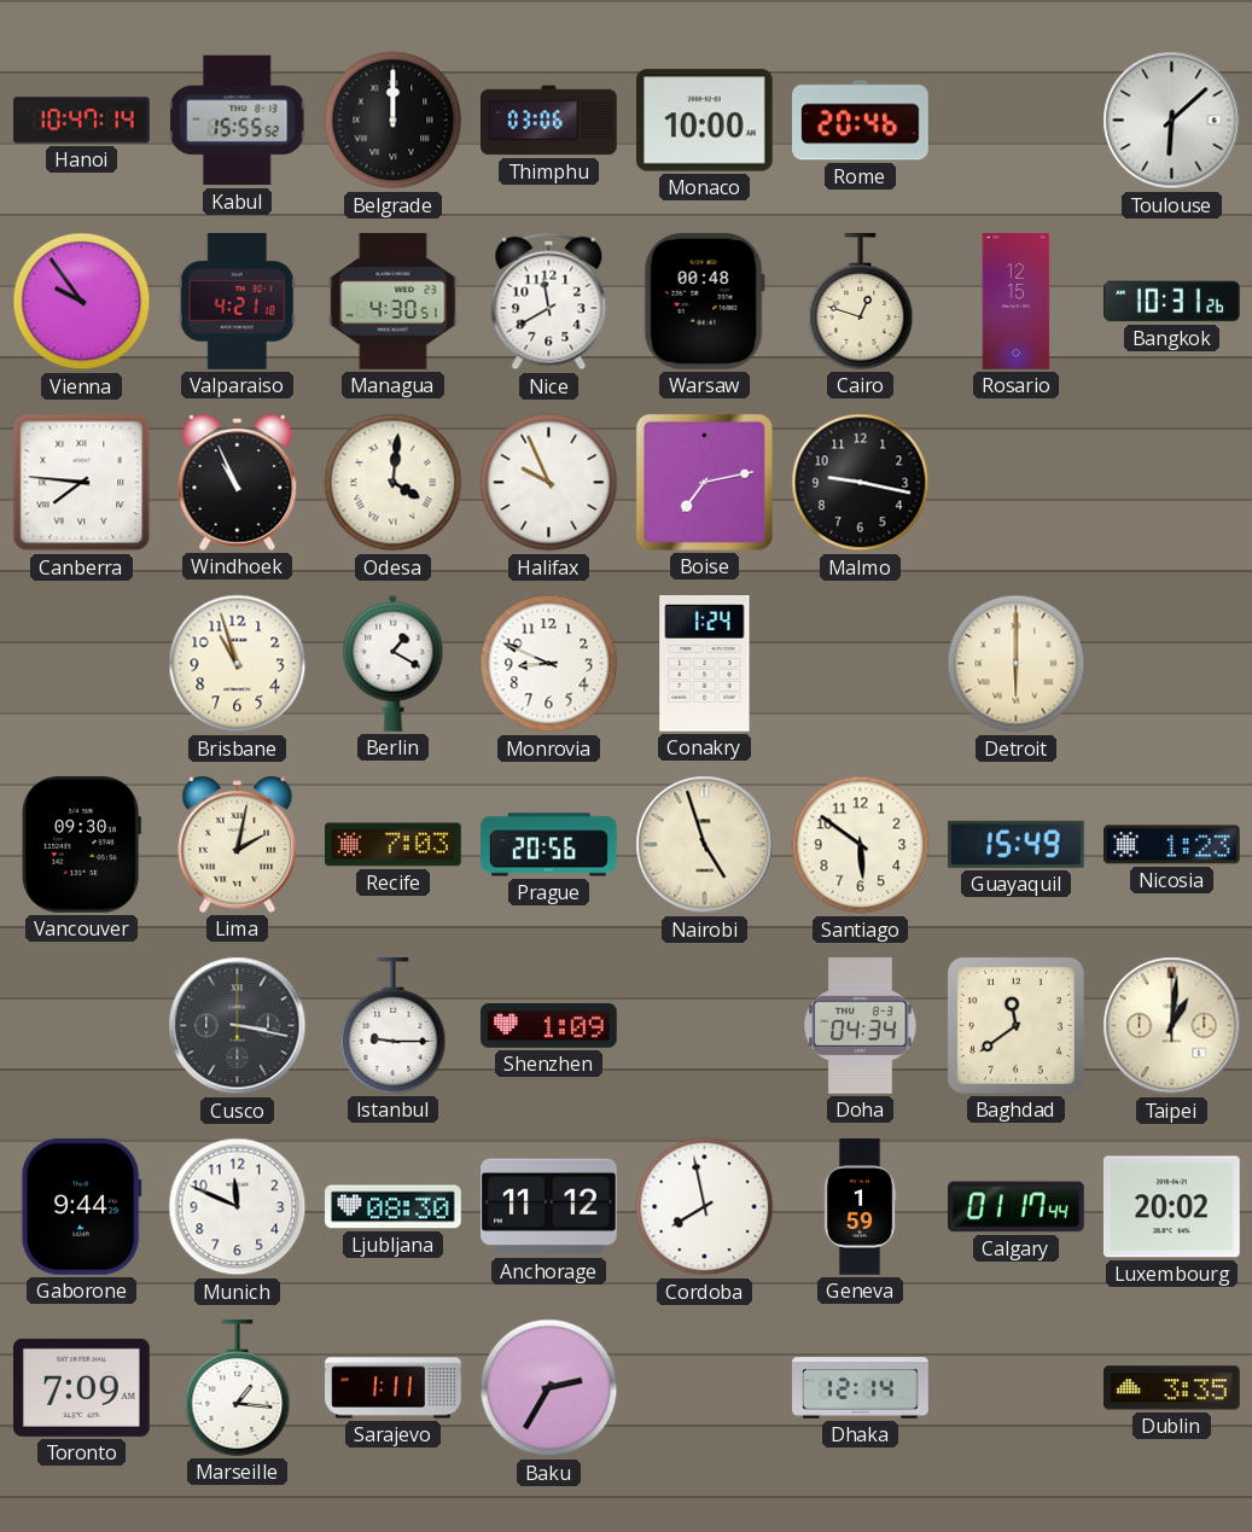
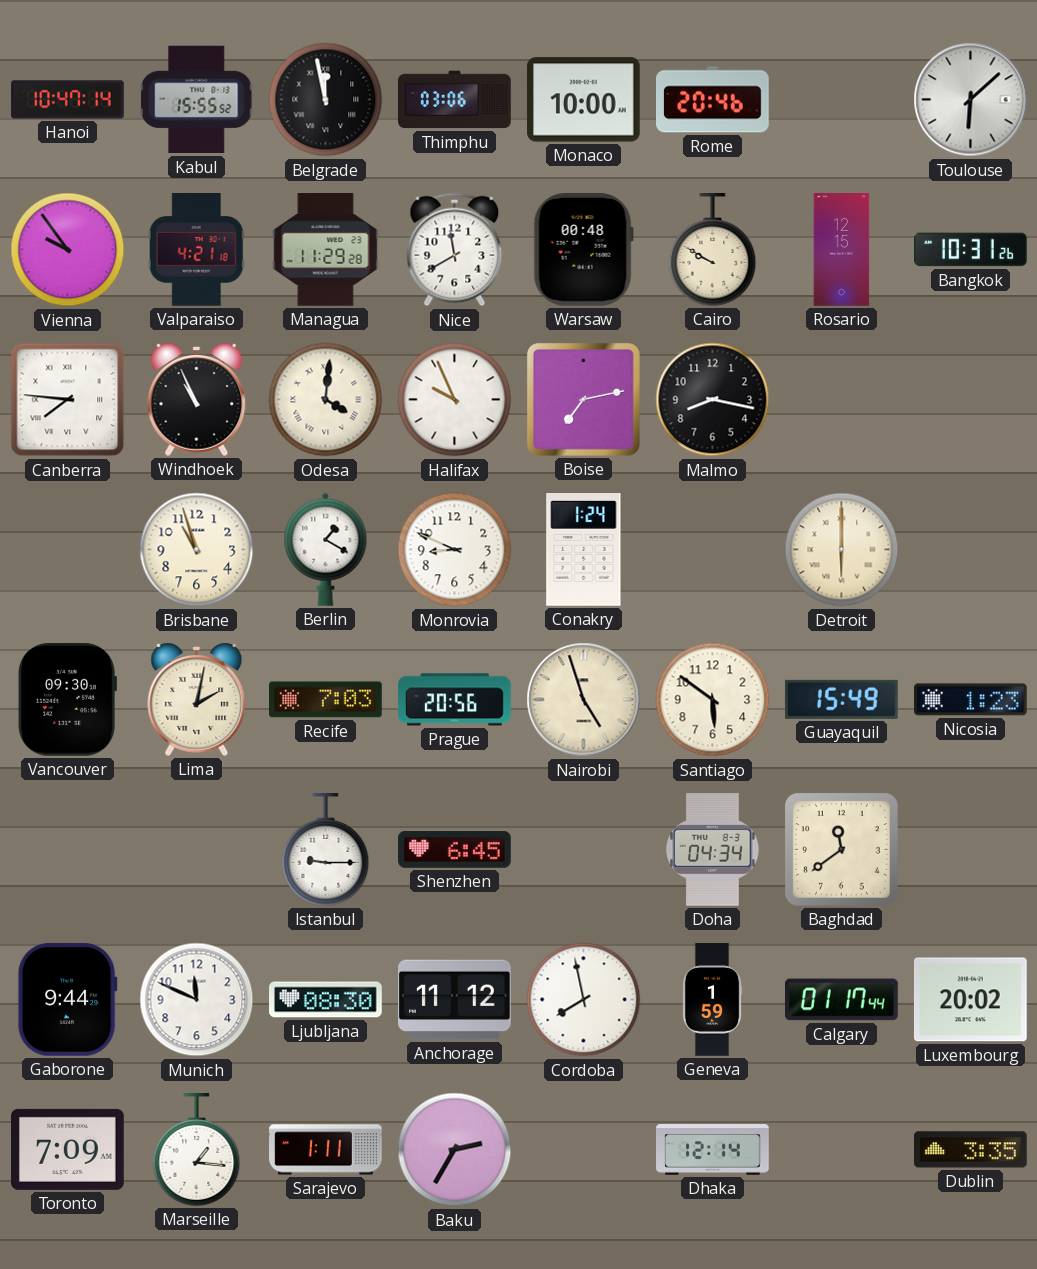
Belgrade: 12:00 -> 11:58
Managua: 4:30 -> 11:29
Cairo: 12:48 -> 9:50
Malmo: 9:17 -> 8:17
Cusco: 3:17 -> none
Shenzhen: 1:09 -> 6:45
Taipei: 1:01 -> none
